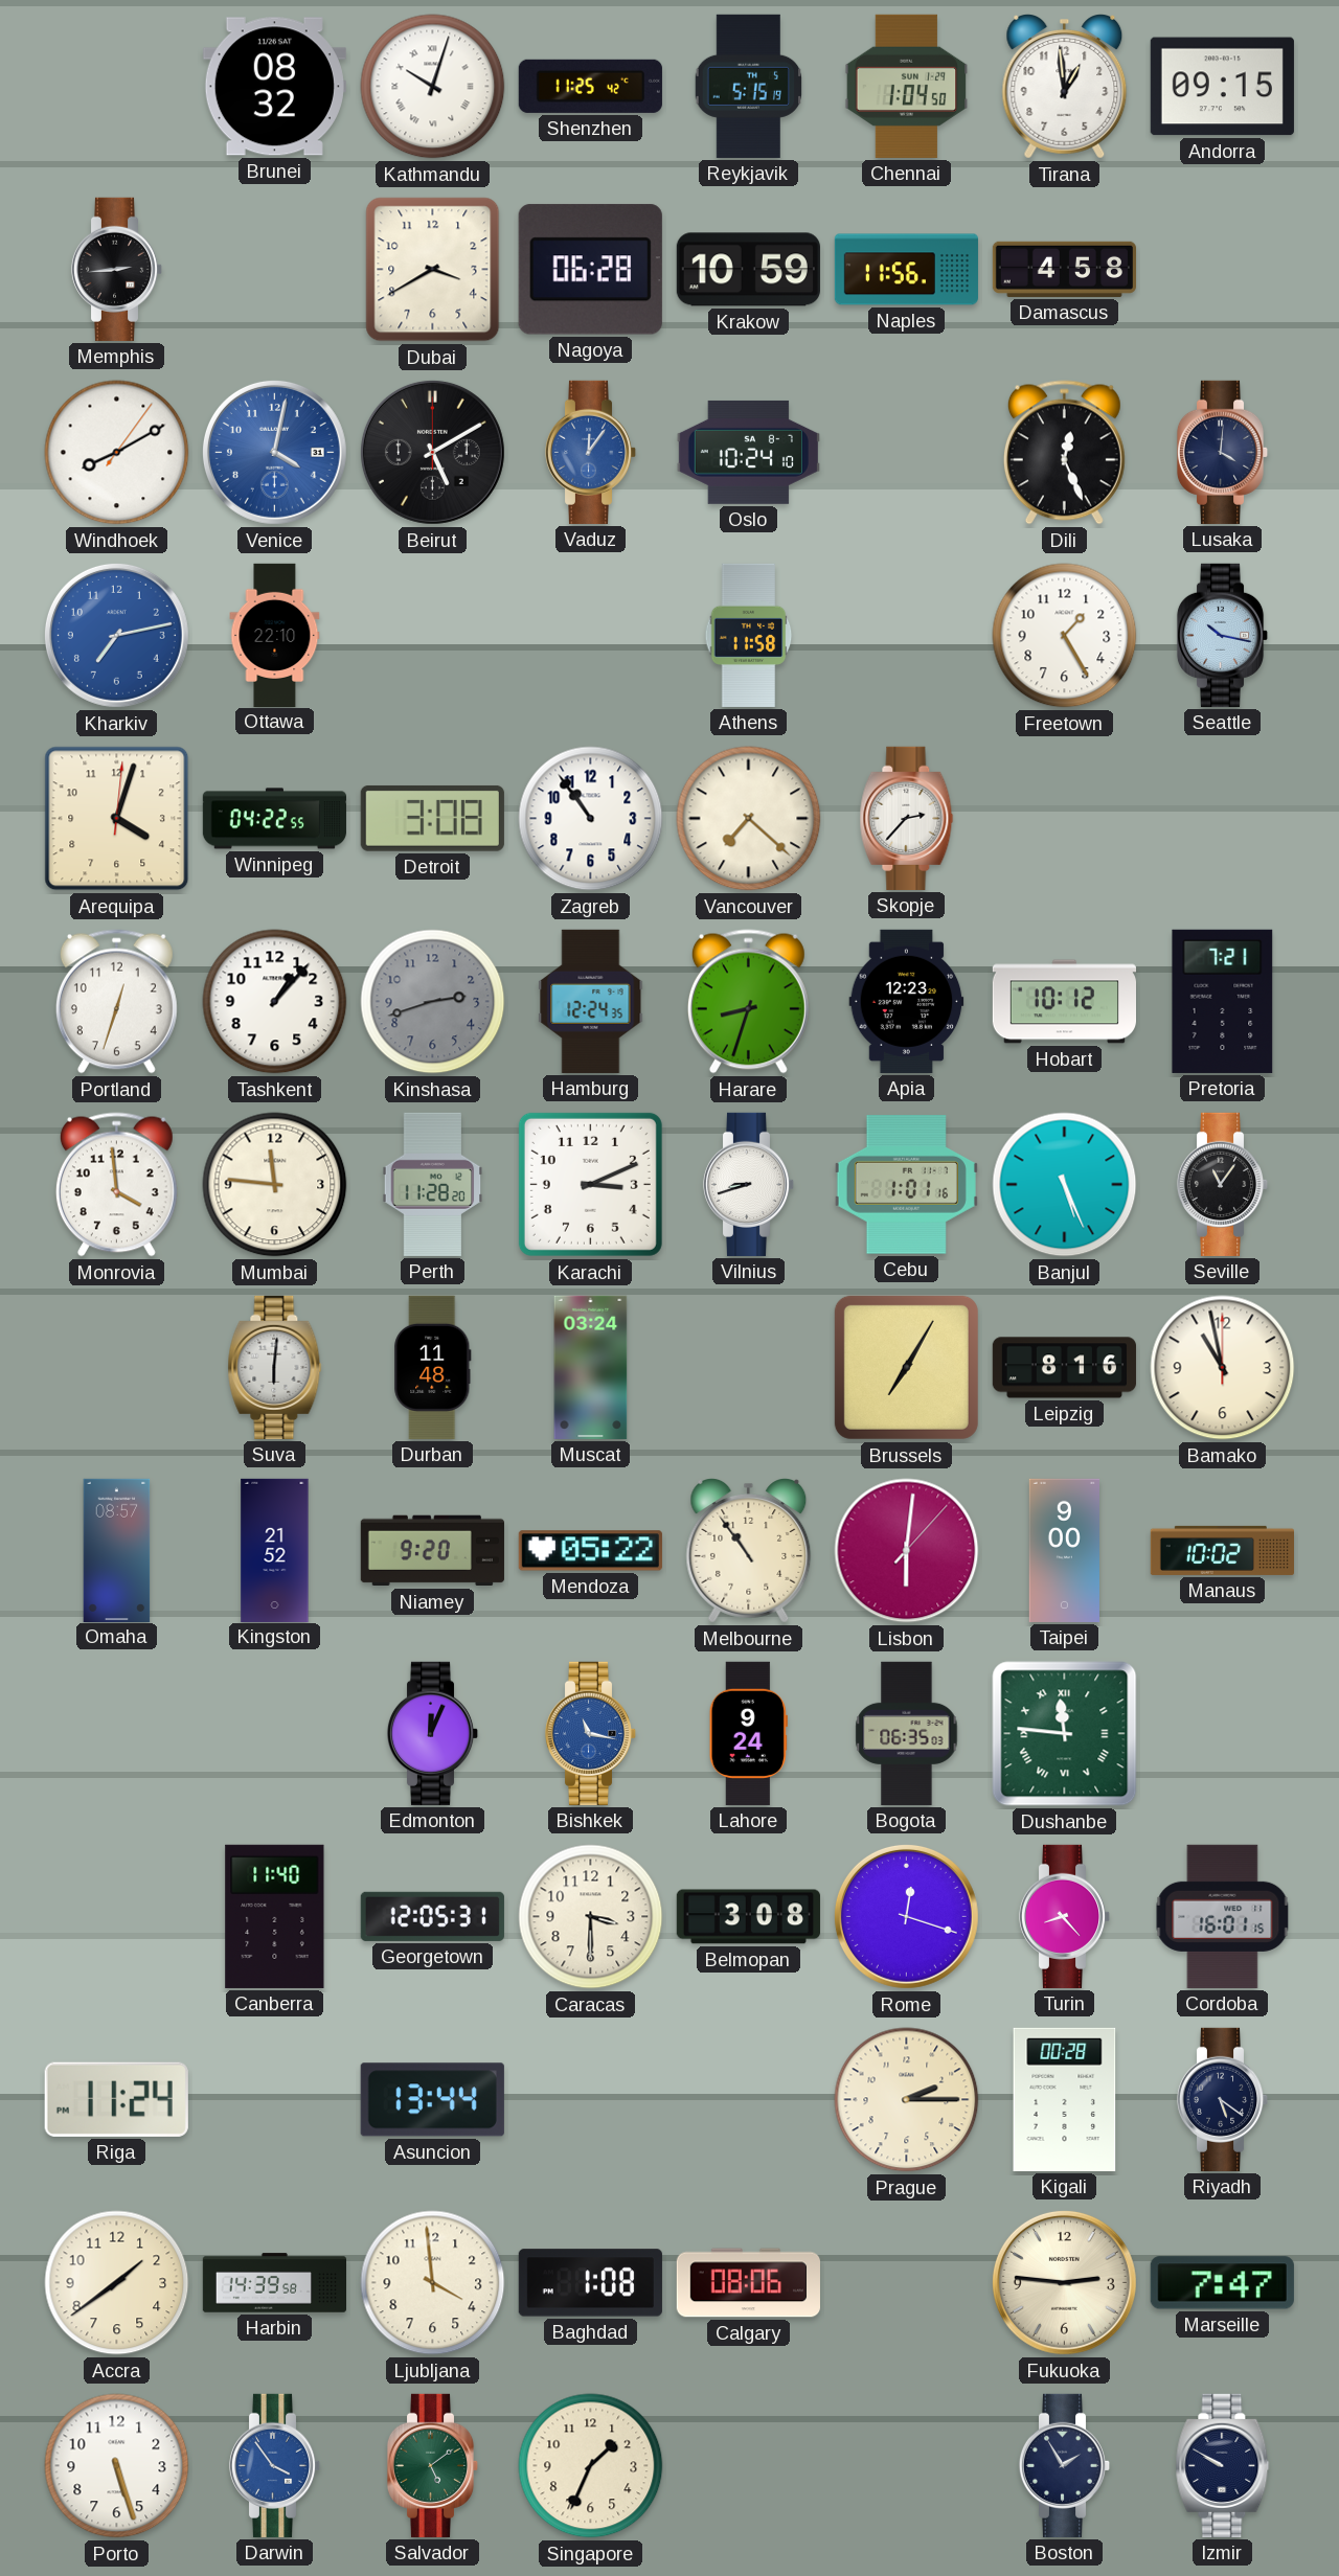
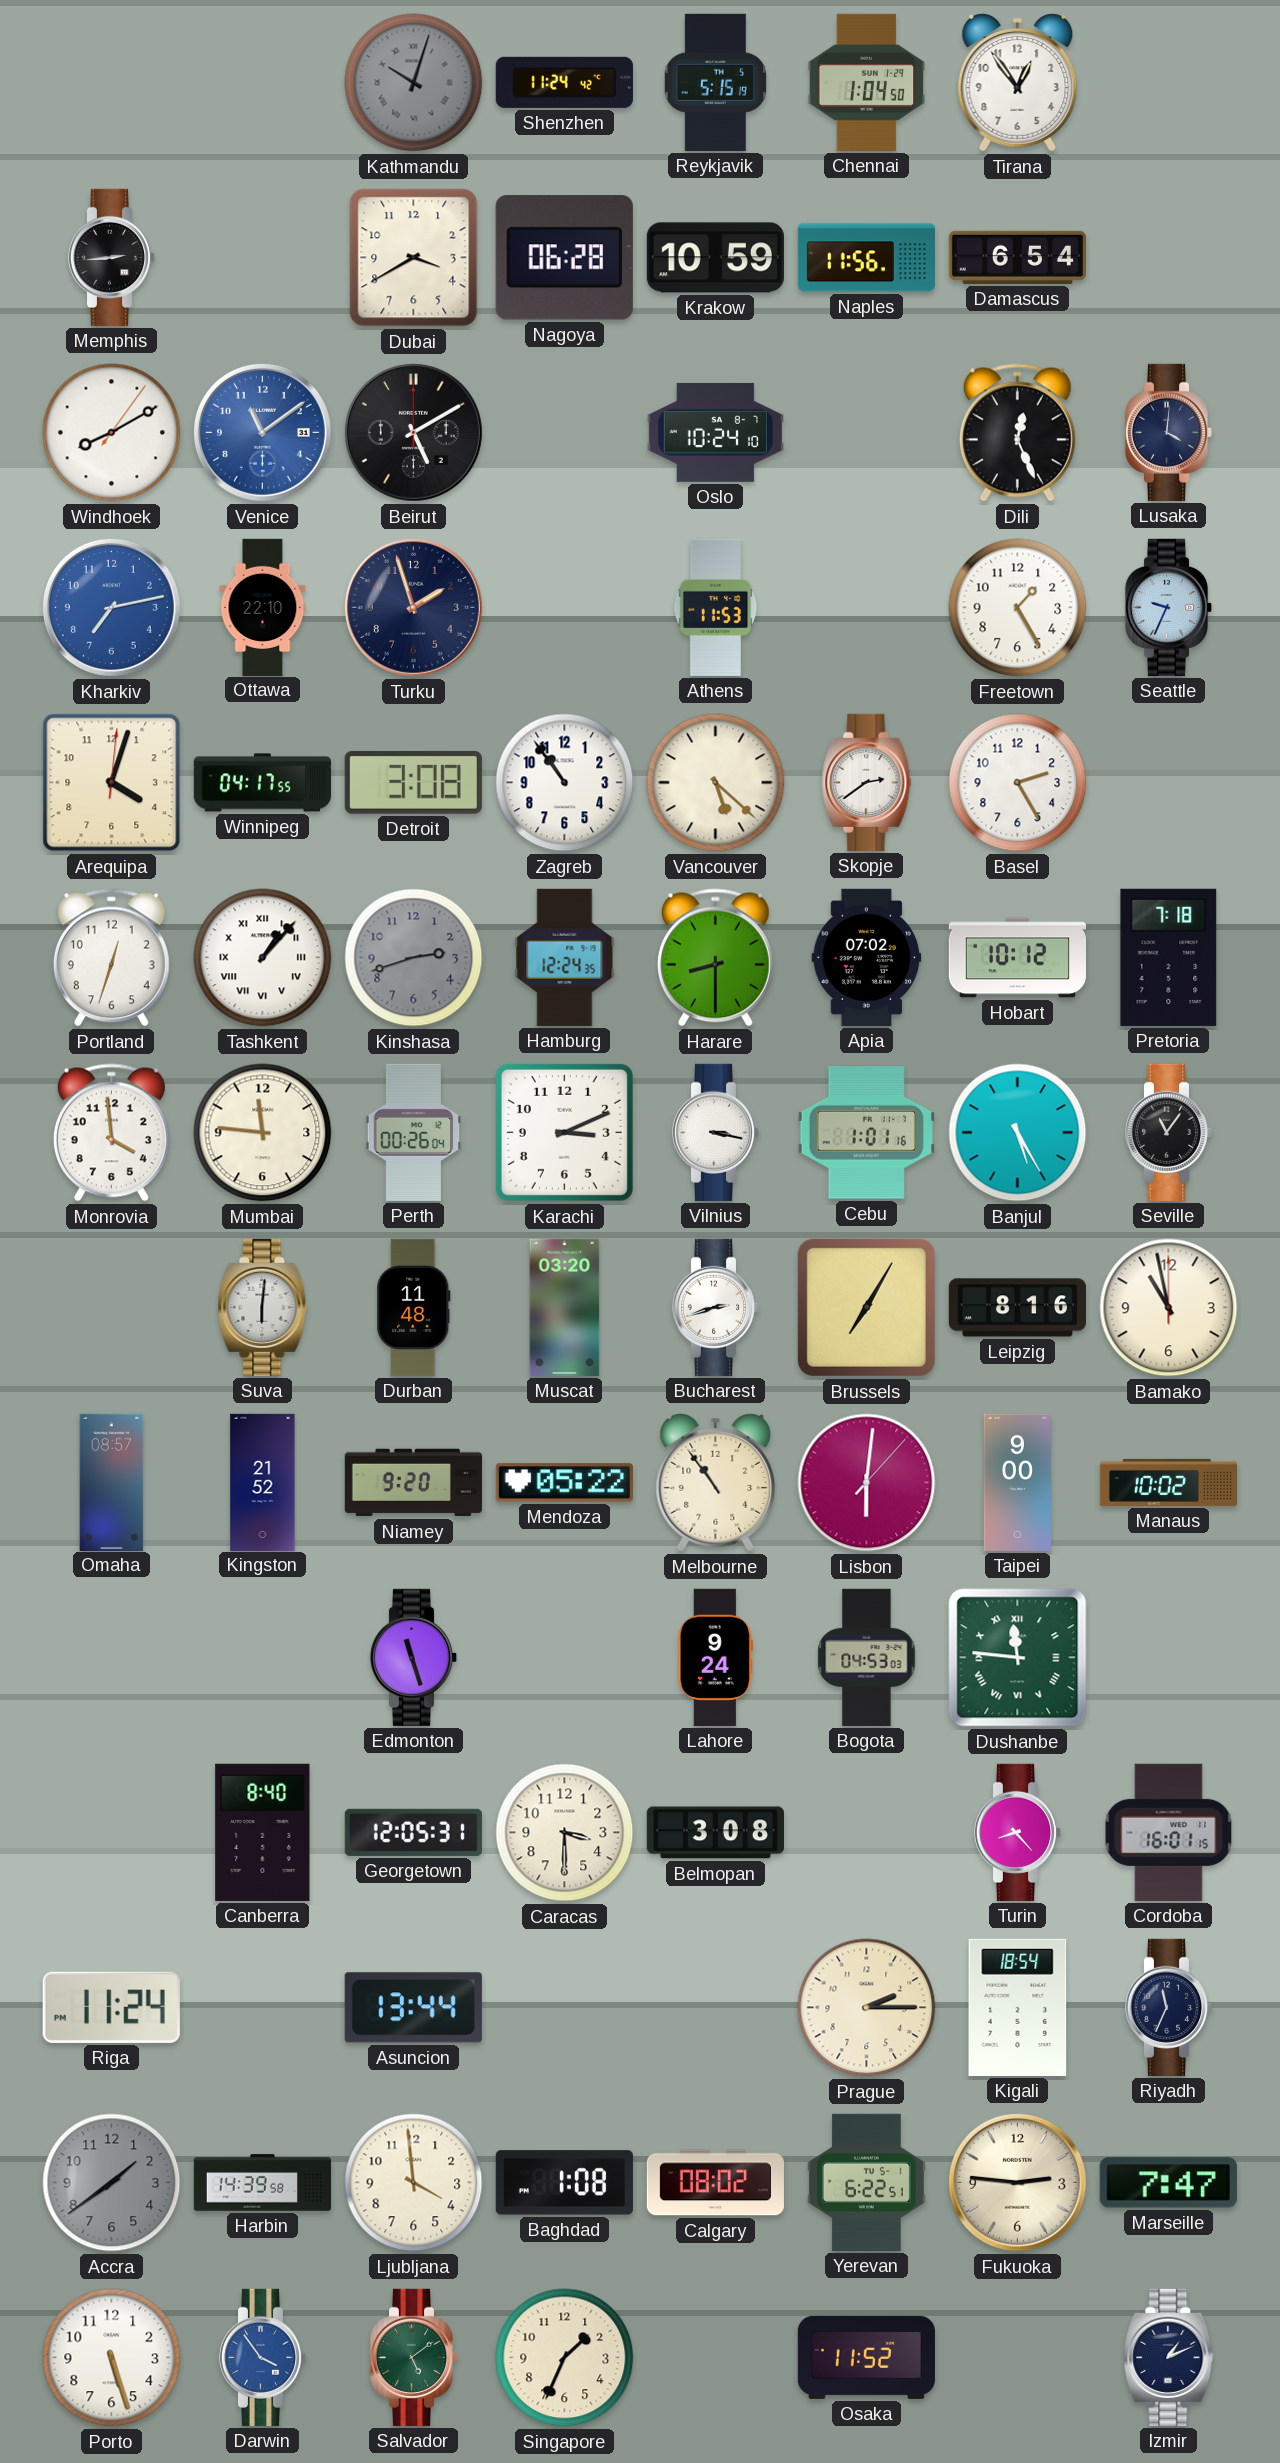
Brunei: 08:32 -> none
Kathmandu dial: white -> grey
Shenzhen: 11:25 -> 11:24
Tirana: 12:59 -> 12:54
Andorra: 09:15 -> none
Damascus: 4:58 -> 6:54
Venice: 4:02 -> 11:09
Vaduz: 12:06 -> none
Turku: none -> 1:57
Athens: 11:58 -> 11:53
Seattle: 10:17 -> 9:34
Winnipeg: 04:22 -> 04:17
Vancouver: 7:22 -> 5:22
Skopje: 2:37 -> 2:39
Basel: none -> 2:25
Tashkent numerals: Arabic -> Roman
Harare: 8:33 -> 8:30
Apia: 12:23 -> 07:02
Pretoria: 7:21 -> 7:18
Perth: 11:28 -> 00:26
Vilnius: 8:42 -> 3:17
Banjul: 5:26 -> 5:25
Muscat: 03:24 -> 03:20
Bucharest: none -> 2:42
Edmonton: 12:04 -> 11:27
Bishkek: 11:17 -> none
Bogota: 06:35 -> 04:53
Canberra: 11:40 -> 8:40
Rome: 12:18 -> none
Kigali: 00:28 -> 18:54
Riyadh: 5:21 -> 11:34
Accra dial: cream -> grey
Calgary: 08:06 -> 08:02
Yerevan: none -> 6:22
Osaka: none -> 11:52
Boston: 1:55 -> none
Izmir: 9:50 -> 1:11
